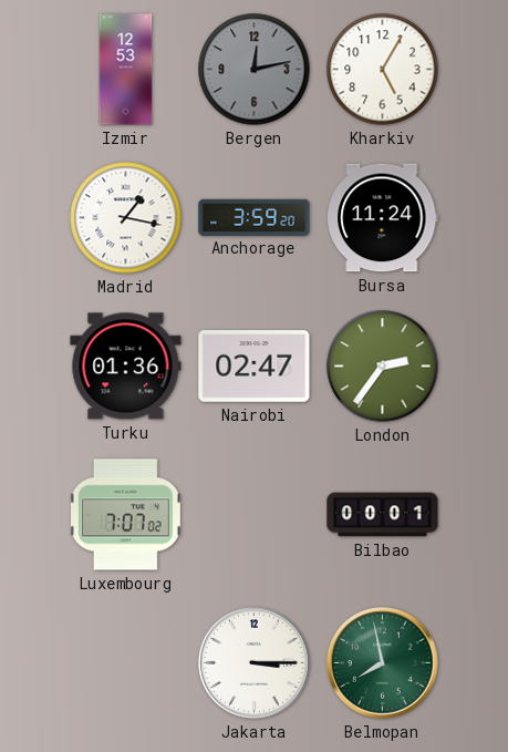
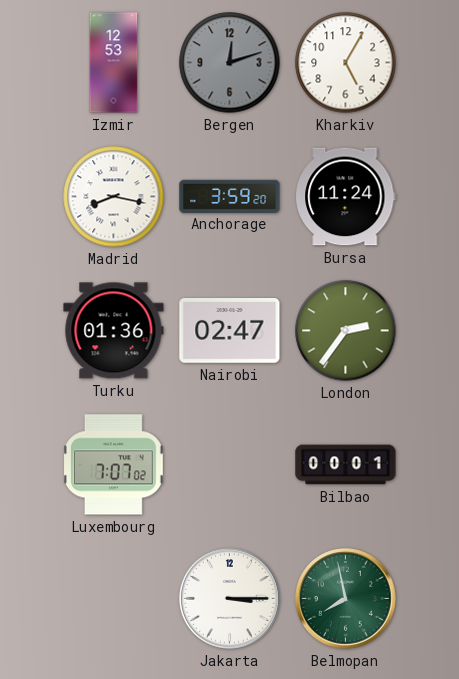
Bergen: 12:13 -> 12:12
Madrid: 1:17 -> 8:17
